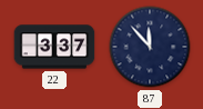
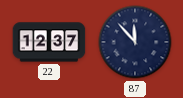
22: 3:37 -> 12:37
